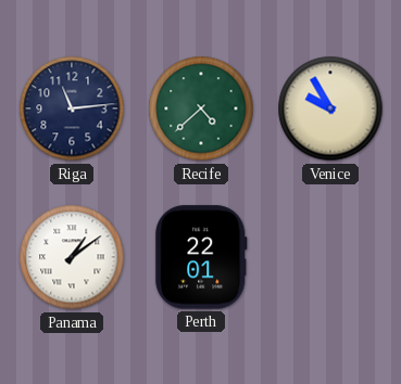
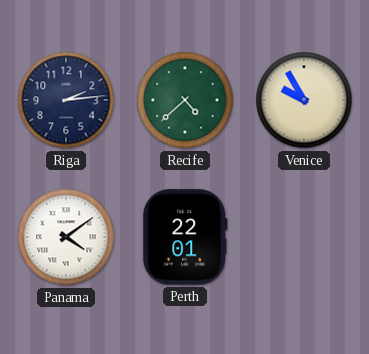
Riga: 11:14 -> 2:14
Panama: 1:09 -> 4:09
